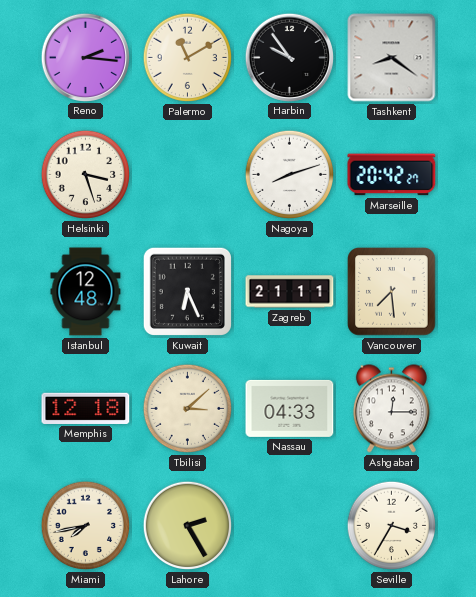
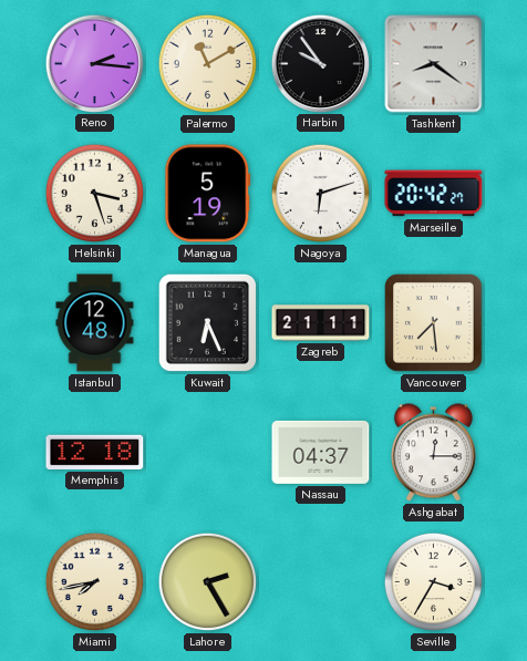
Managua: none -> 5:19
Nagoya: 8:12 -> 6:12
Tbilisi: 3:08 -> none
Nassau: 04:33 -> 04:37
